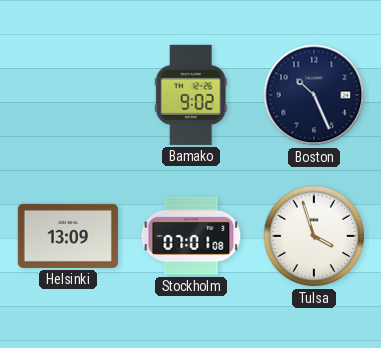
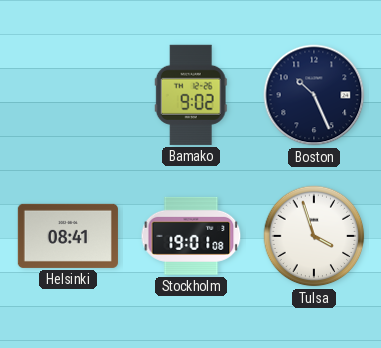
Helsinki: 13:09 -> 08:41
Stockholm: 07:01 -> 19:01
